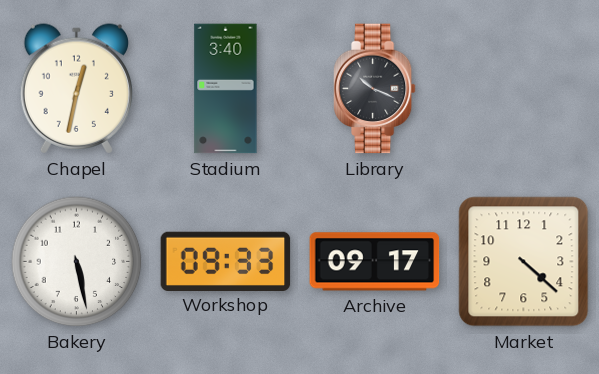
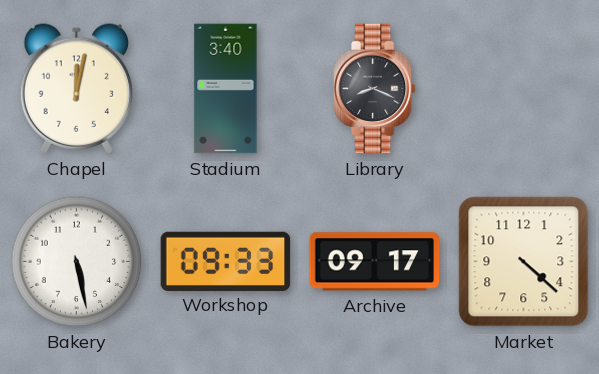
Chapel: 12:32 -> 12:02
Library: 10:19 -> 8:19
